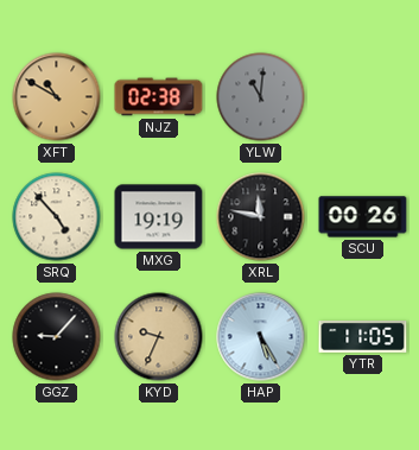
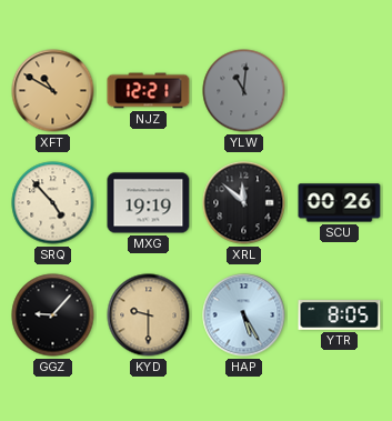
NJZ: 02:38 -> 12:21
XRL: 11:47 -> 11:52
KYD: 9:34 -> 9:30
YTR: 11:05 -> 8:05
